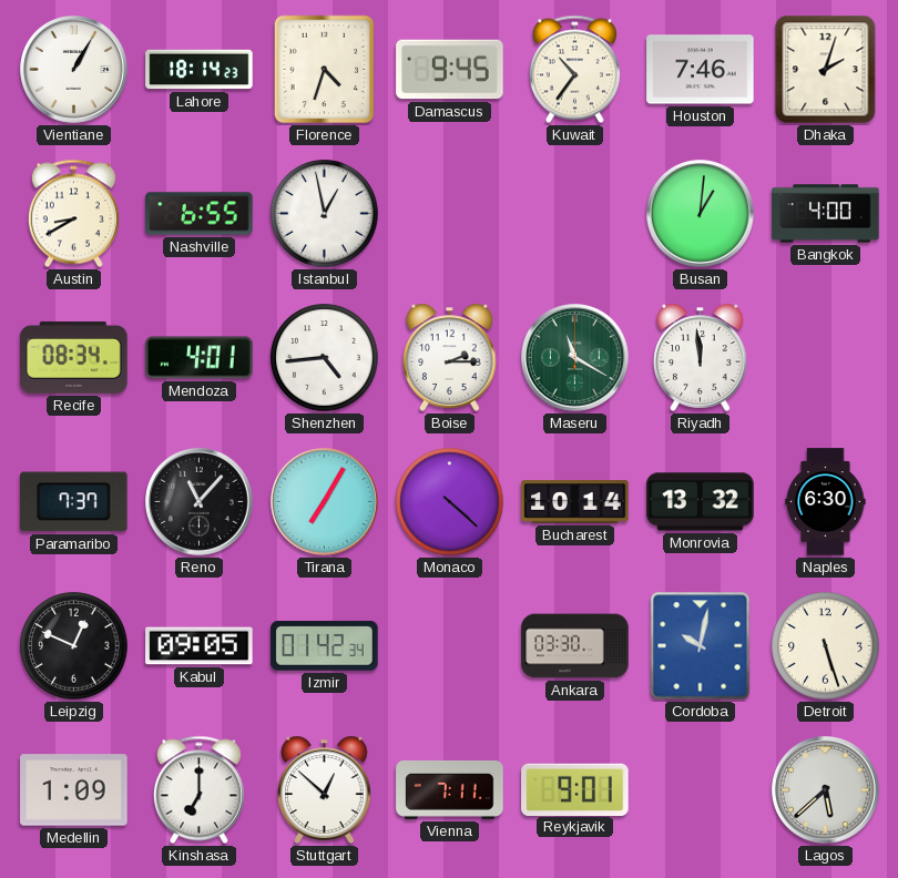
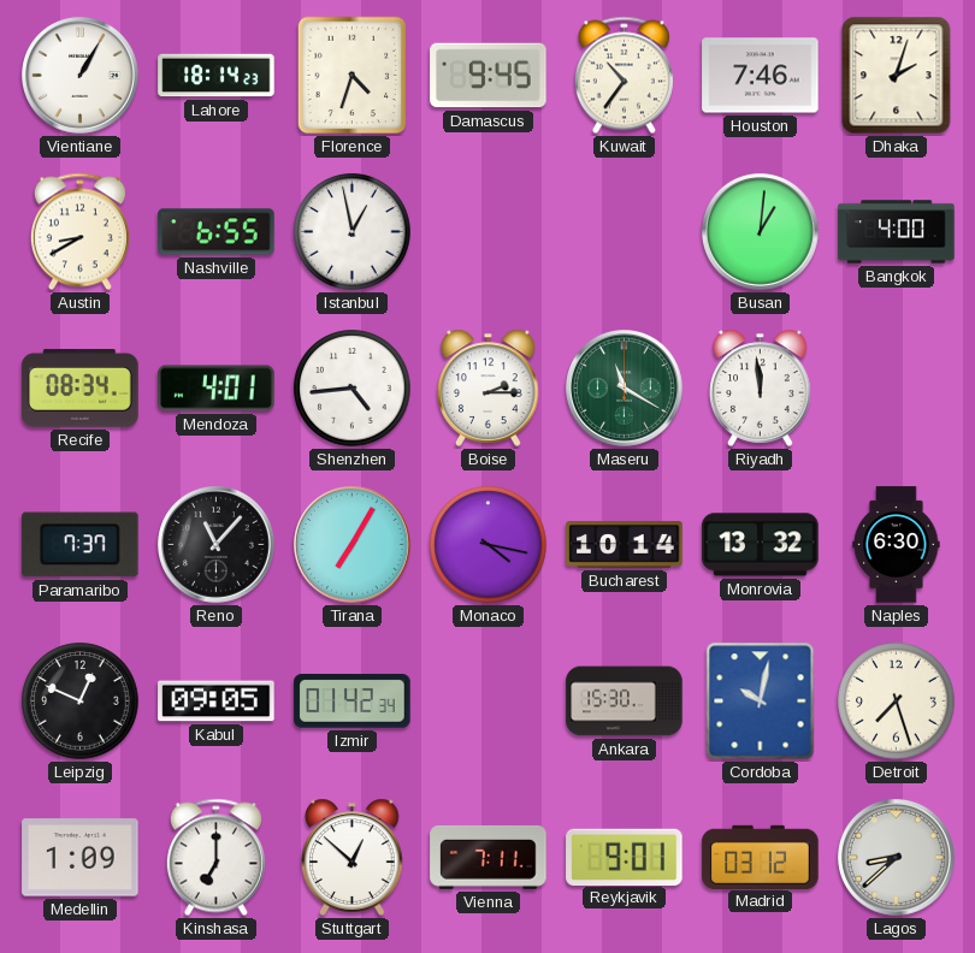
Monaco: 4:22 -> 4:17
Ankara: 03:30 -> 15:30
Detroit: 5:27 -> 7:27
Madrid: none -> 03:12
Lagos: 5:38 -> 8:38
